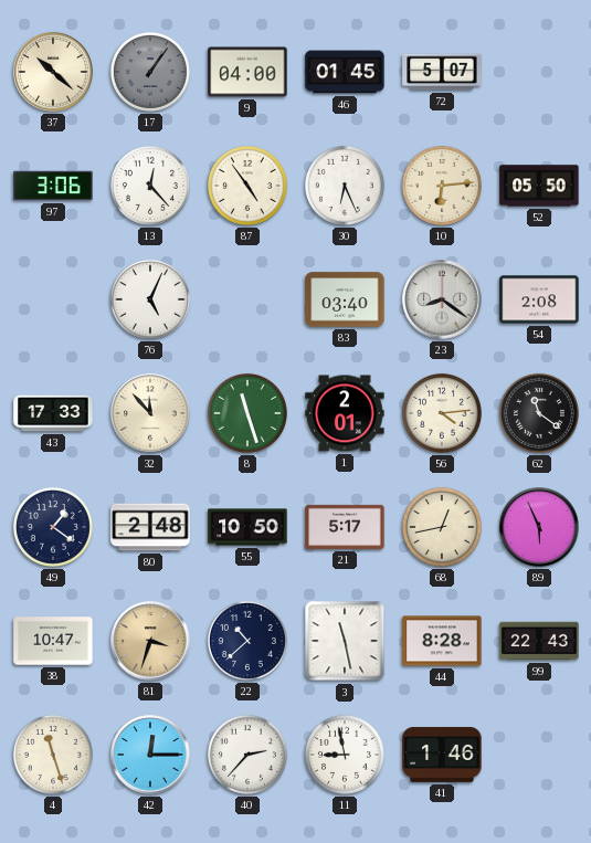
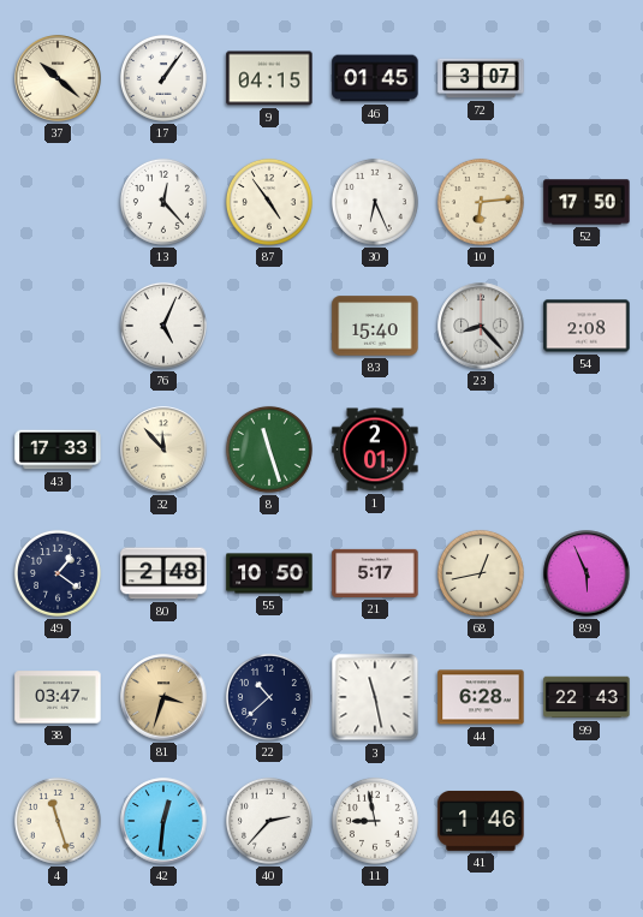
17 dial: grey -> white
9: 04:00 -> 04:15
72: 5:07 -> 3:07
97: 3:06 -> none
52: 05:50 -> 17:50
83: 03:40 -> 15:40
23: 8:21 -> 8:23
56: 4:14 -> none
62: 11:21 -> none
38: 10:47 -> 03:47
44: 8:28 -> 6:28
42: 12:15 -> 12:31
